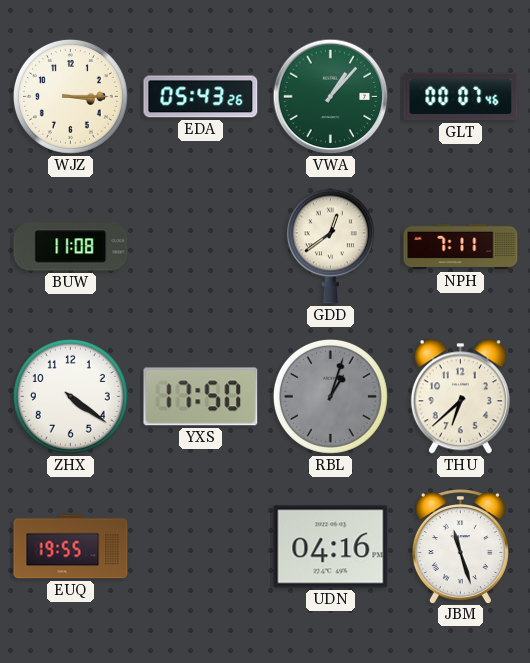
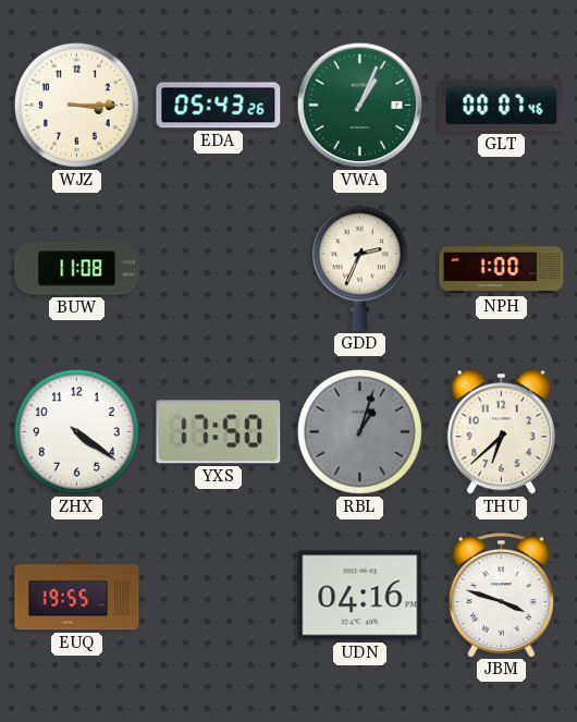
VWA: 1:07 -> 1:04
GDD: 12:39 -> 2:34
NPH: 7:11 -> 1:00
JBM: 11:27 -> 3:48
